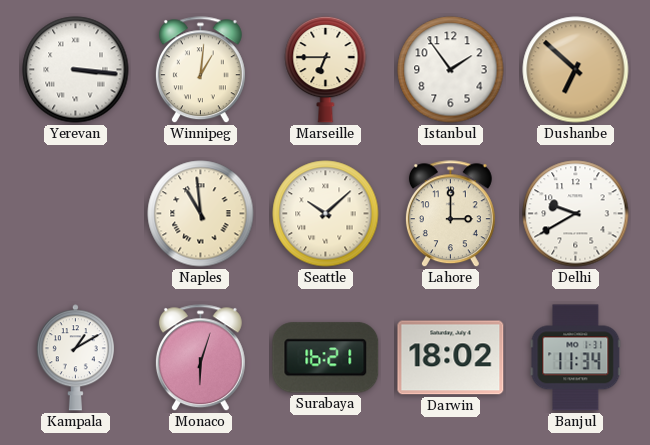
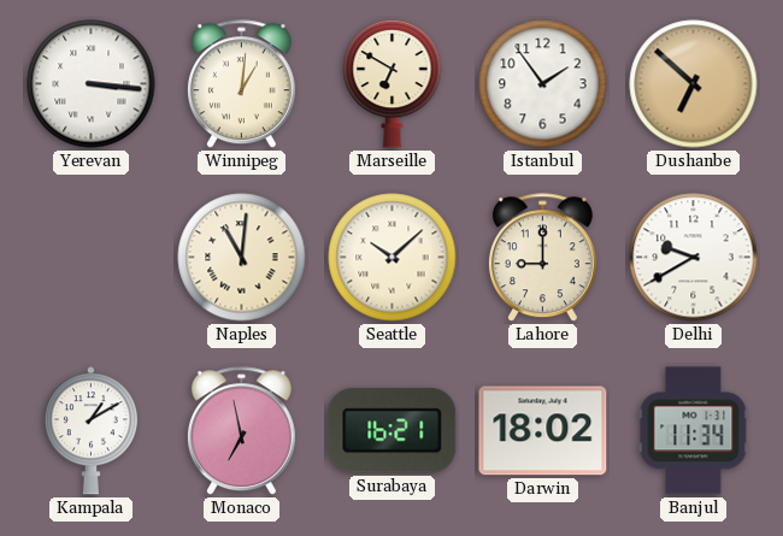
Marseille: 6:45 -> 6:50
Naples: 10:59 -> 11:01
Lahore: 3:00 -> 9:00
Monaco: 6:03 -> 6:58
